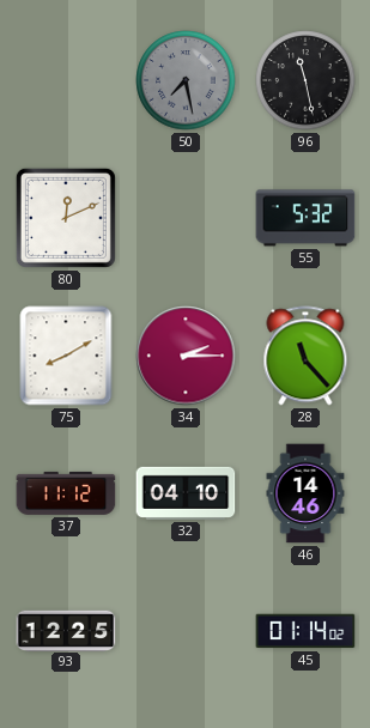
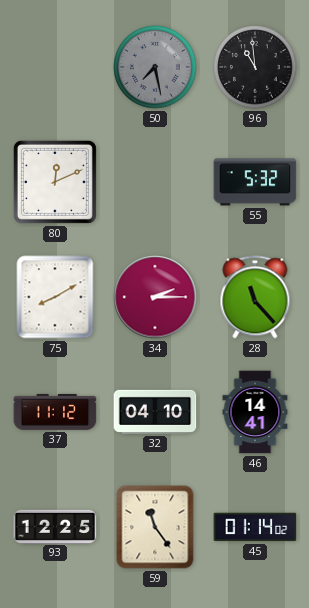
96: 11:28 -> 10:59
46: 14:46 -> 14:41
59: none -> 11:24
